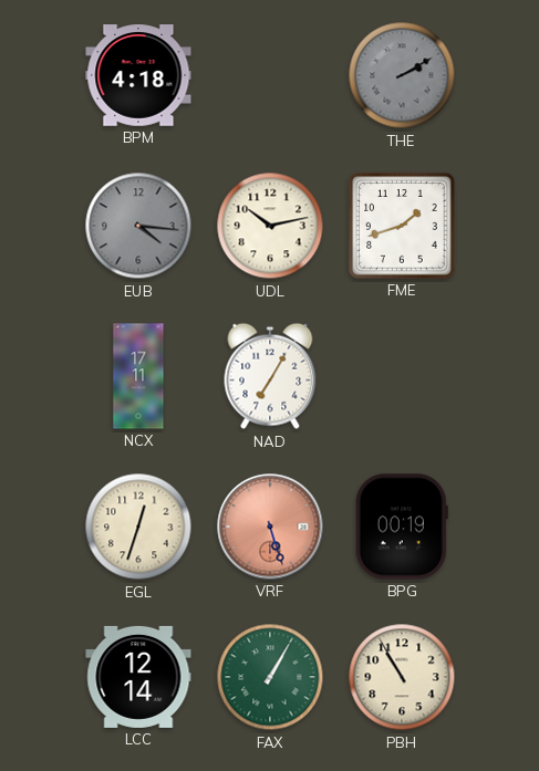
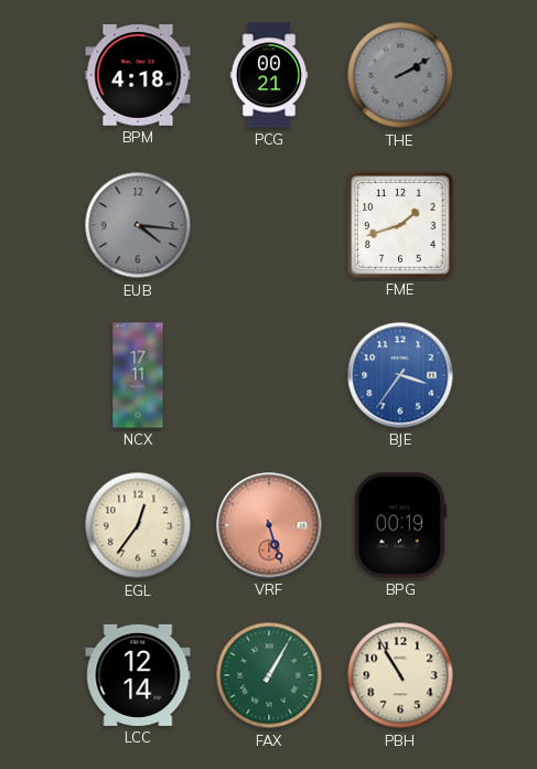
PCG: none -> 00:21
UDL: 10:13 -> none
NAD: 7:05 -> none
BJE: none -> 3:36
EGL: 12:33 -> 12:36
